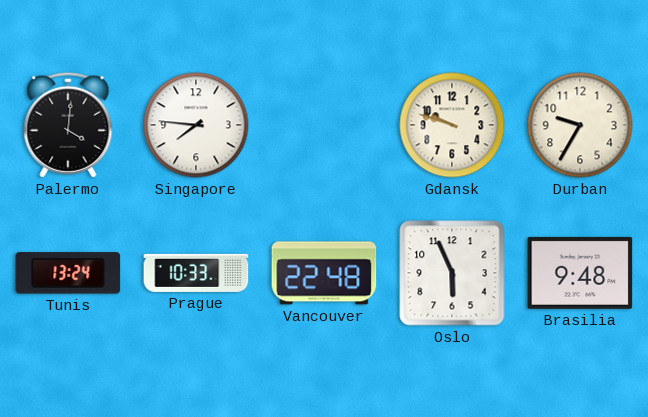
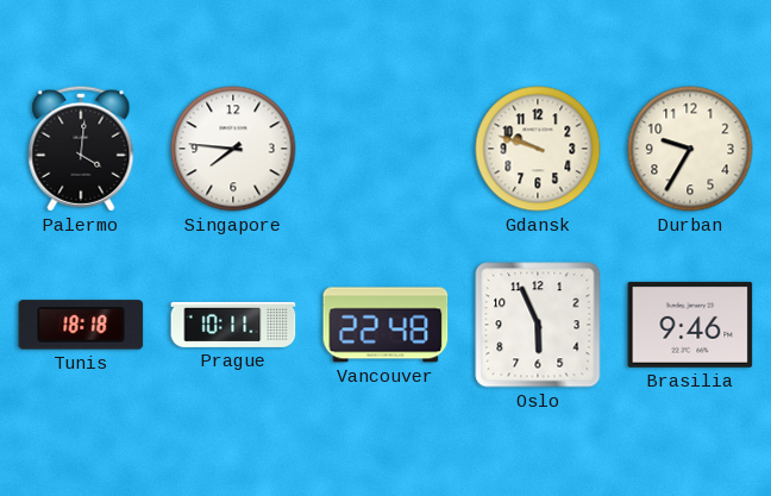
Tunis: 13:24 -> 18:18
Prague: 10:33 -> 10:11
Brasilia: 9:48 -> 9:46
